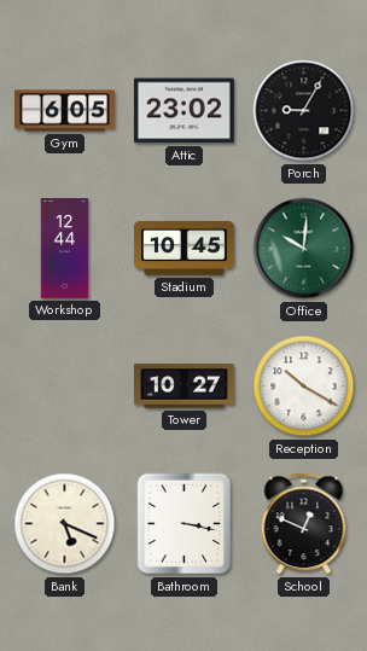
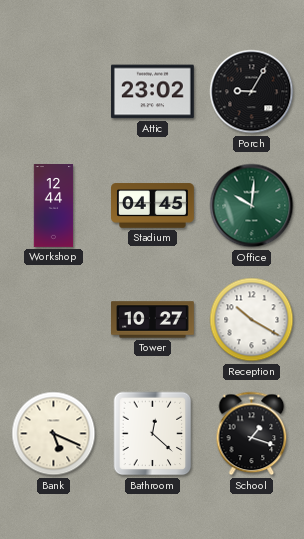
Gym: 6:05 -> none
Stadium: 10:45 -> 04:45
Bathroom: 3:17 -> 12:22
School: 12:49 -> 1:18
